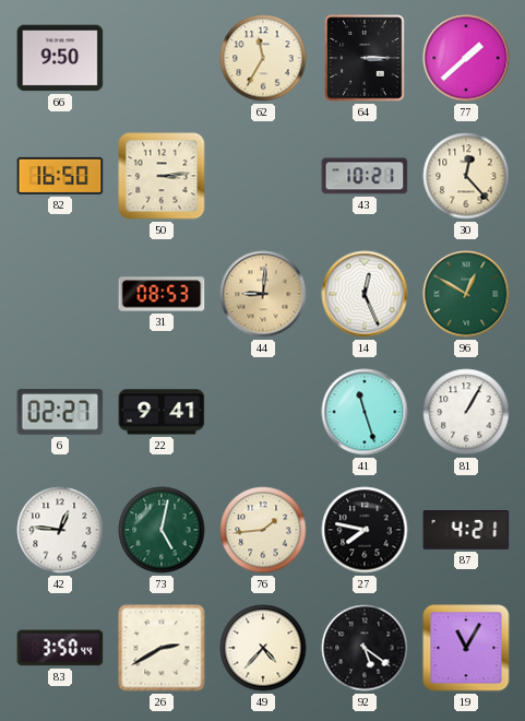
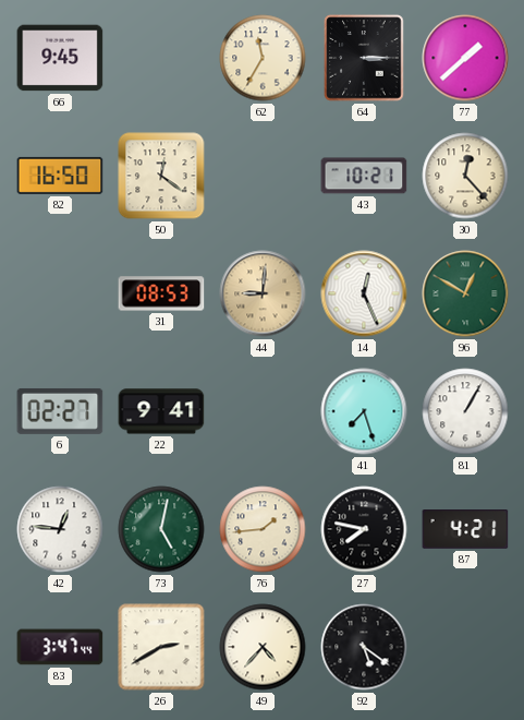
66: 9:50 -> 9:45
50: 3:14 -> 12:21
41: 11:27 -> 7:27
83: 3:50 -> 3:47
19: 11:05 -> none
